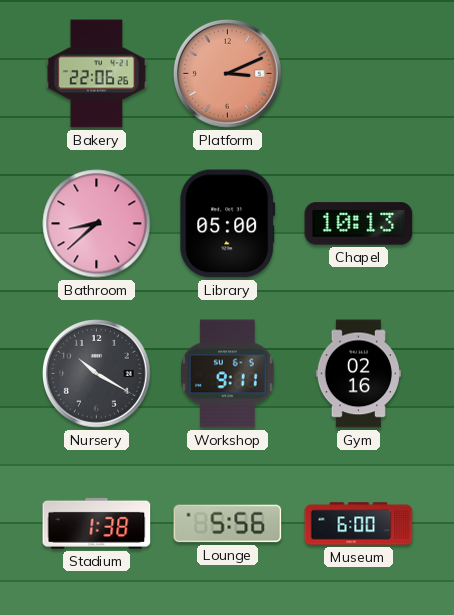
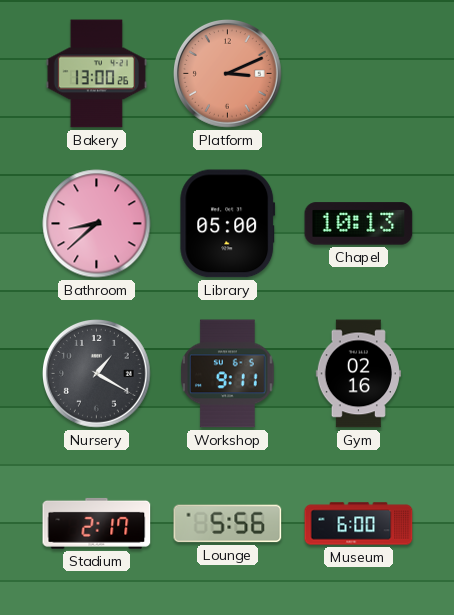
Bakery: 22:06 -> 13:00
Nursery: 10:20 -> 1:20
Stadium: 1:38 -> 2:17
